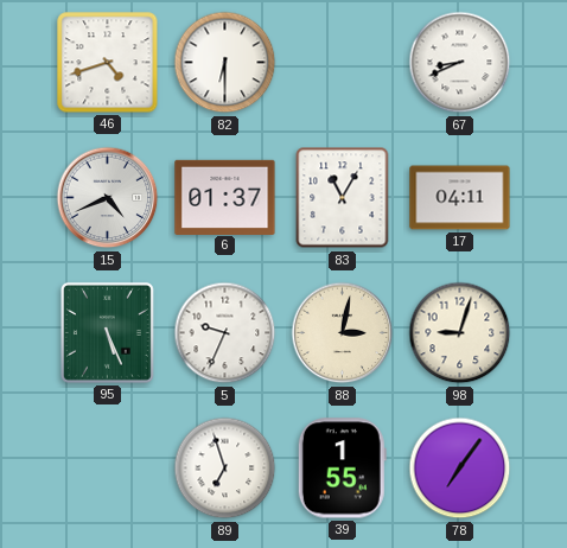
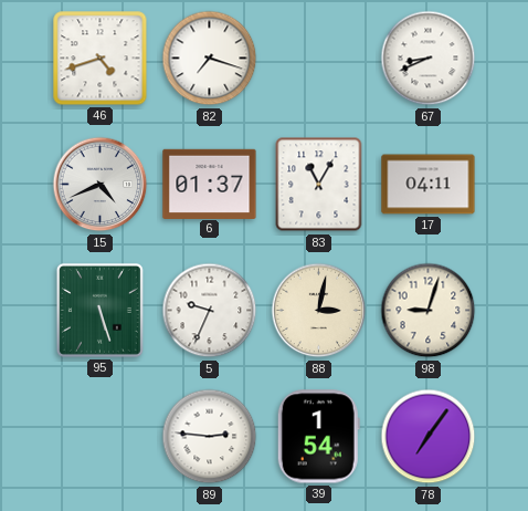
82: 6:30 -> 7:18
95: 5:26 -> 5:27
89: 6:57 -> 2:46
39: 1:55 -> 1:54
